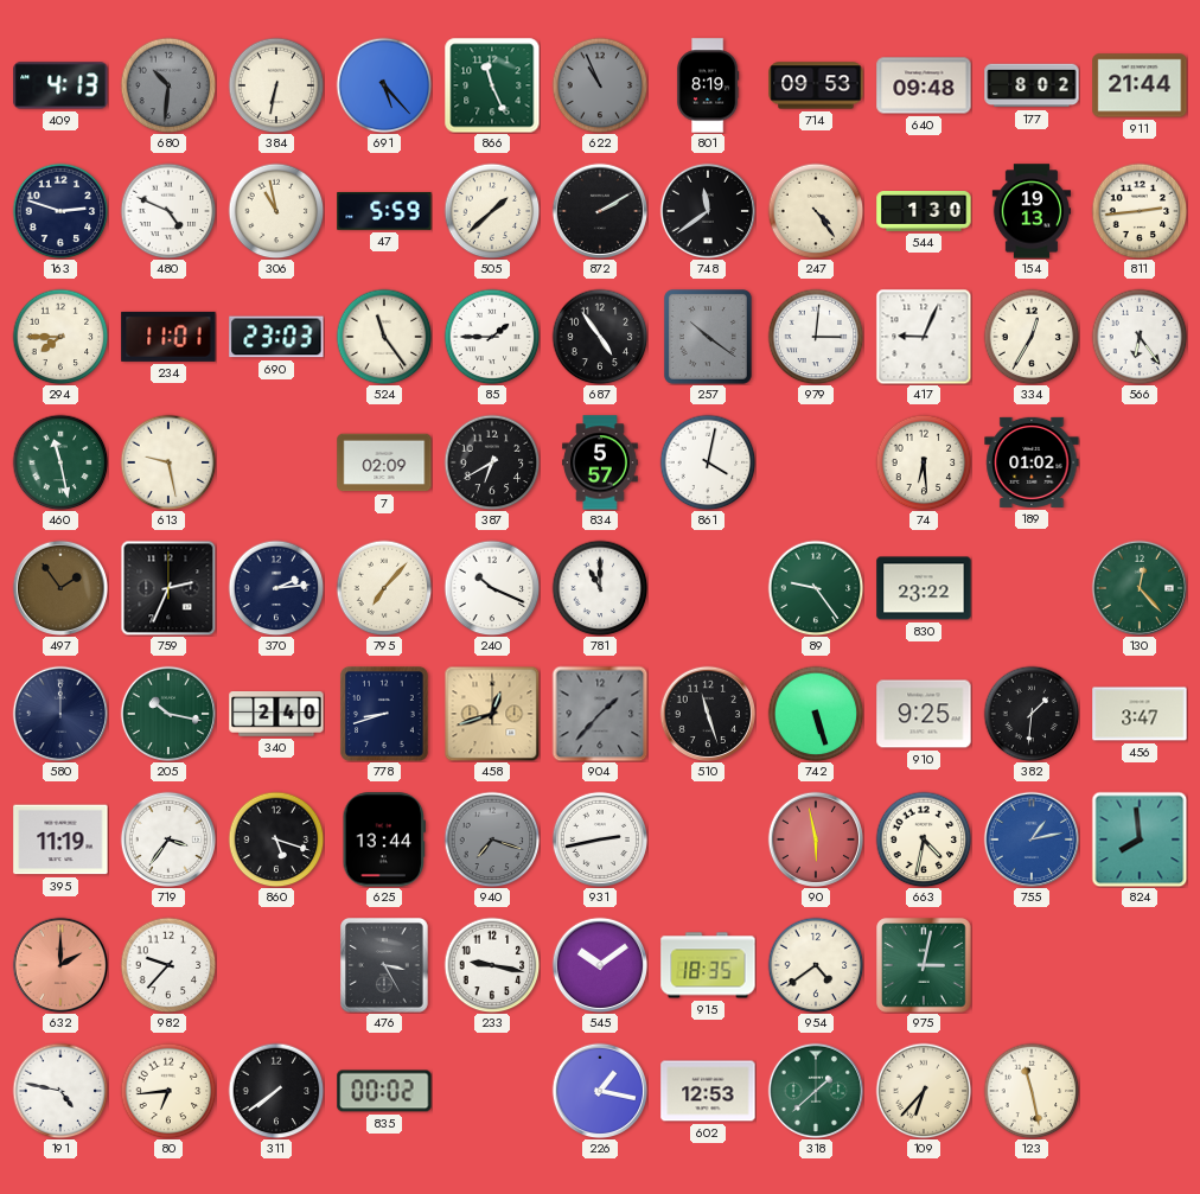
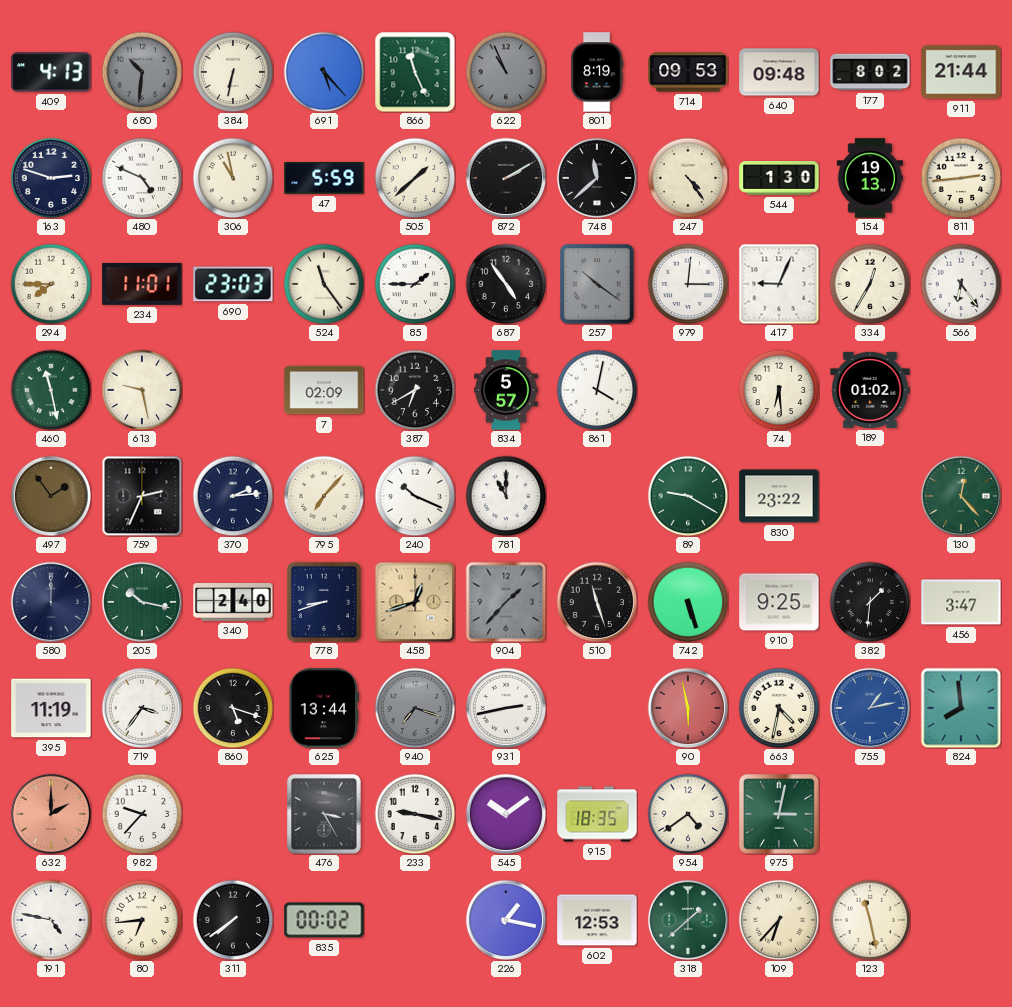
748: 11:39 -> 11:38
89: 9:24 -> 9:20
